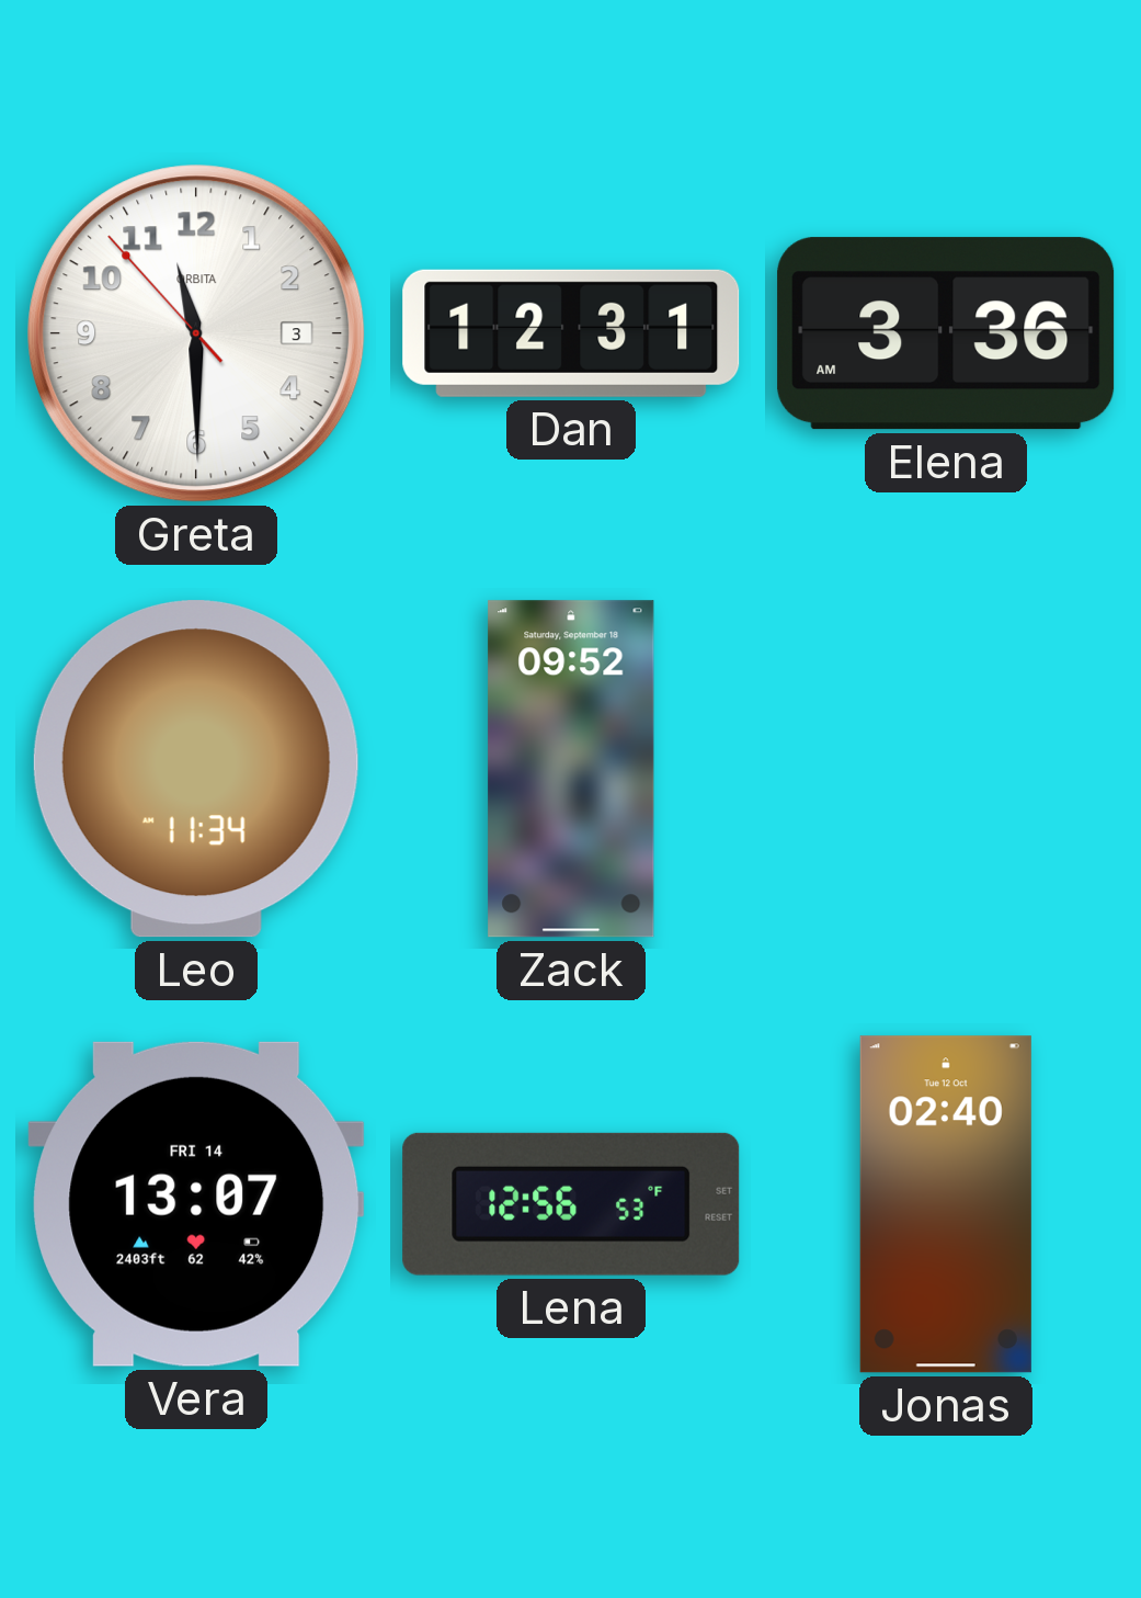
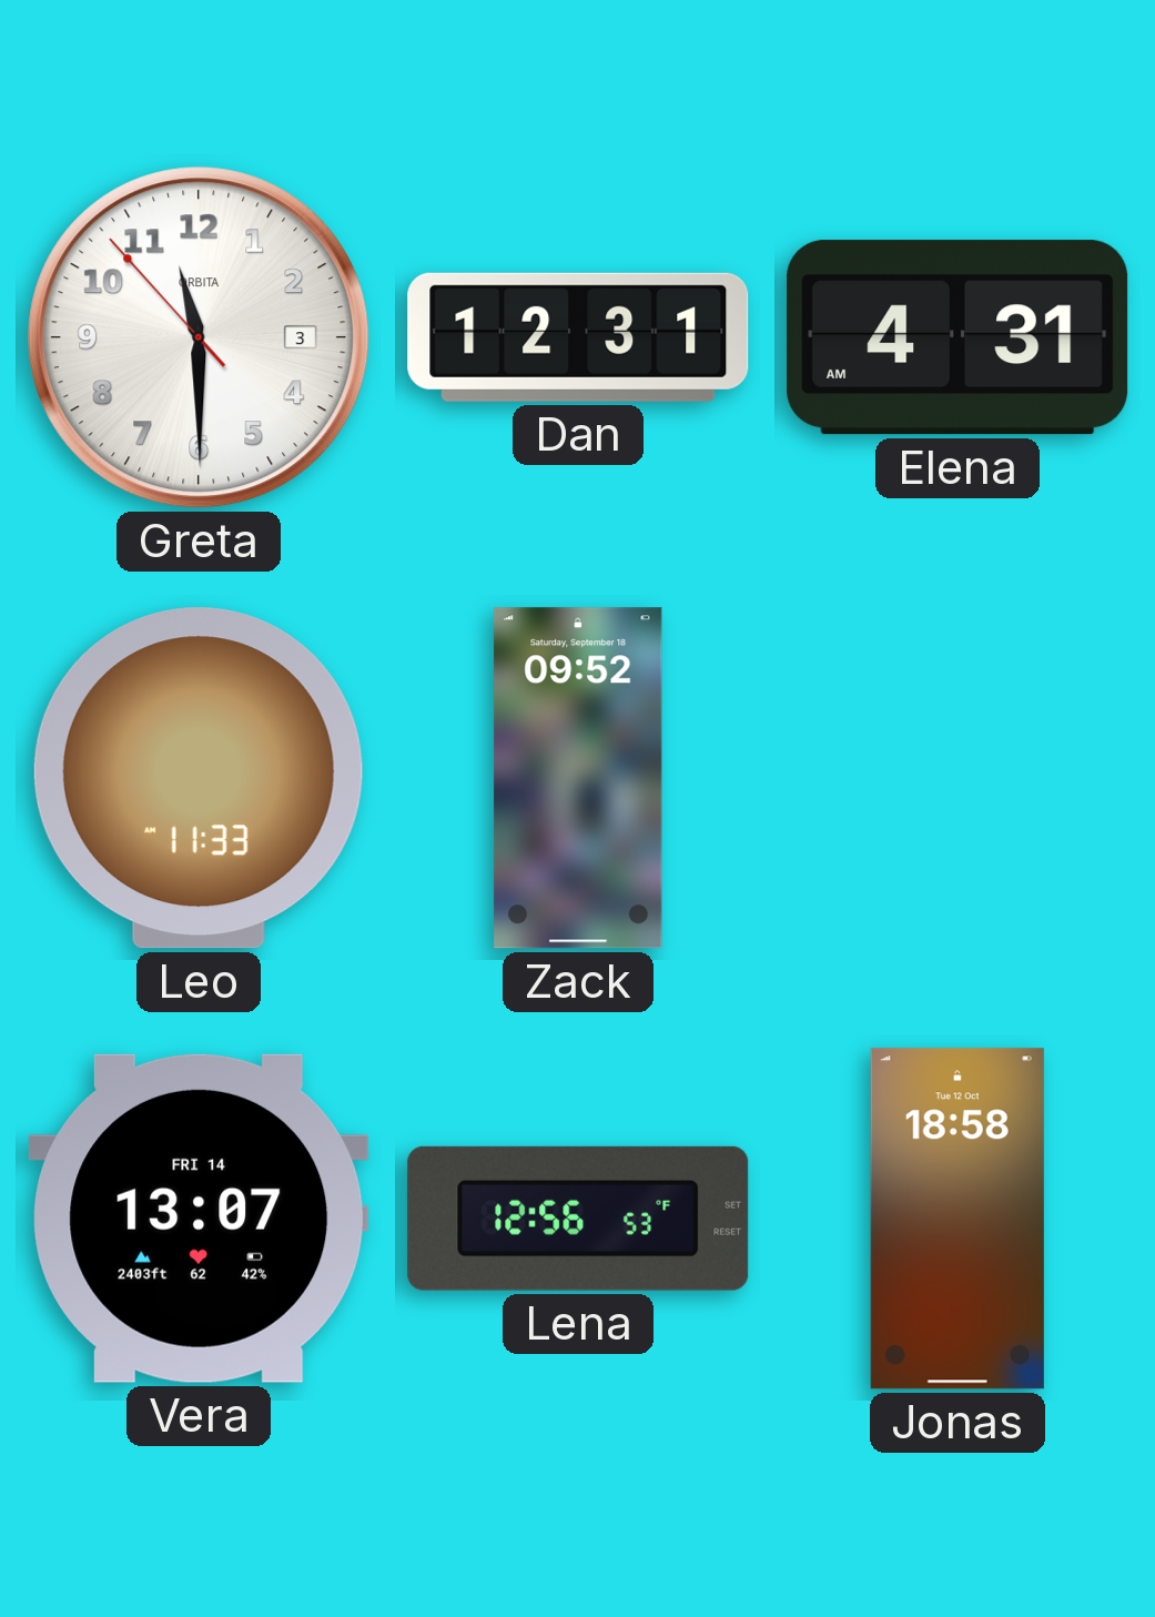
Elena: 3:36 -> 4:31
Leo: 11:34 -> 11:33
Jonas: 02:40 -> 18:58
